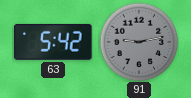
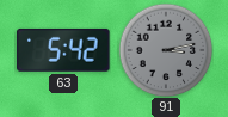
91: 9:13 -> 3:13
